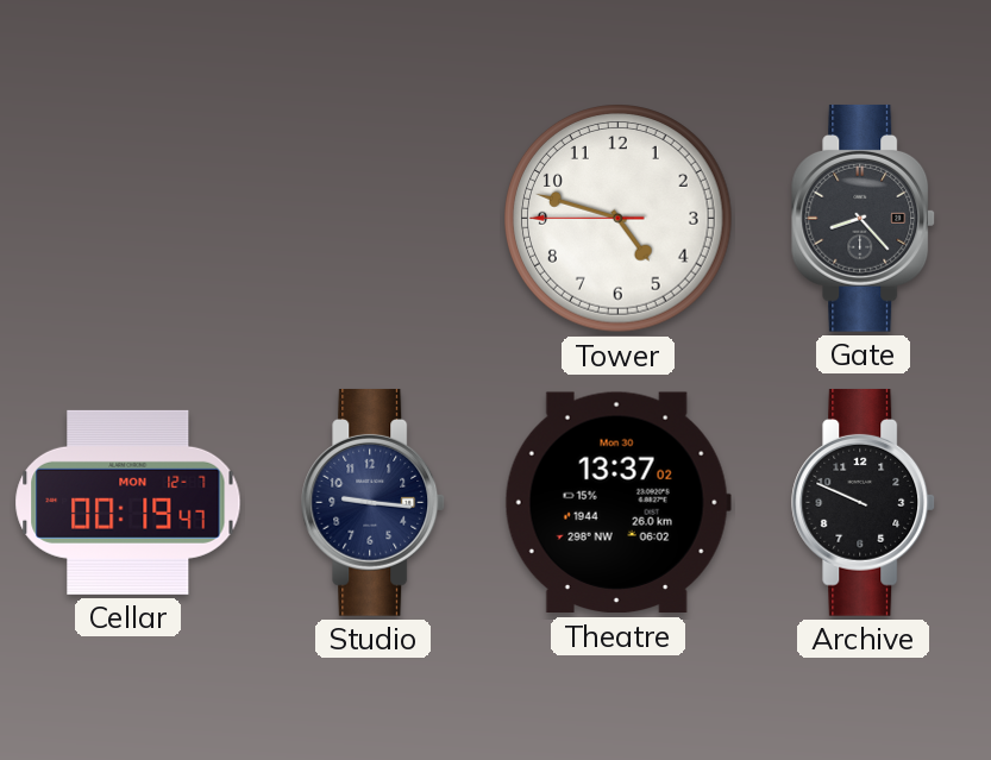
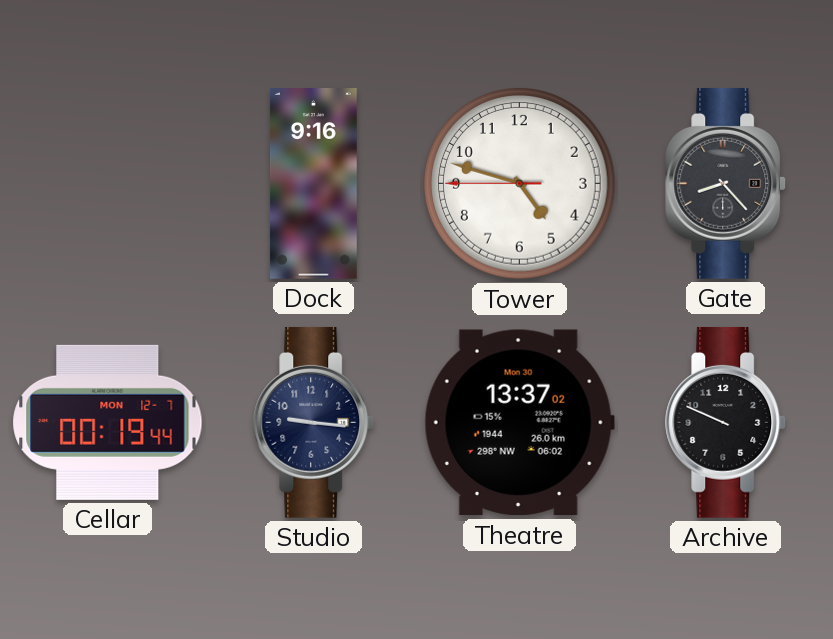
Dock: none -> 9:16
Cellar: 00:19:47 -> 00:19:44
